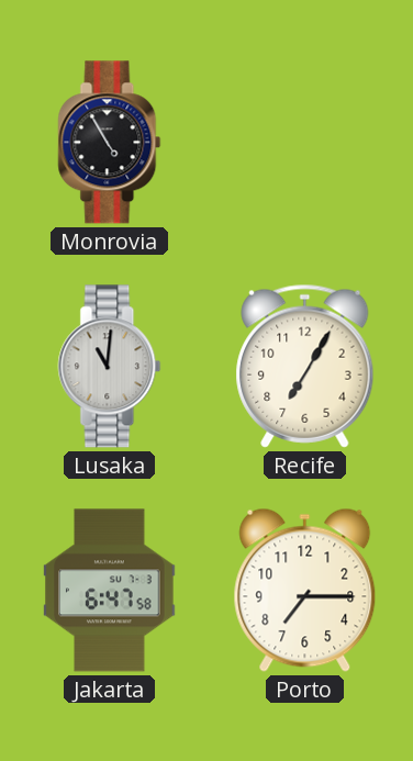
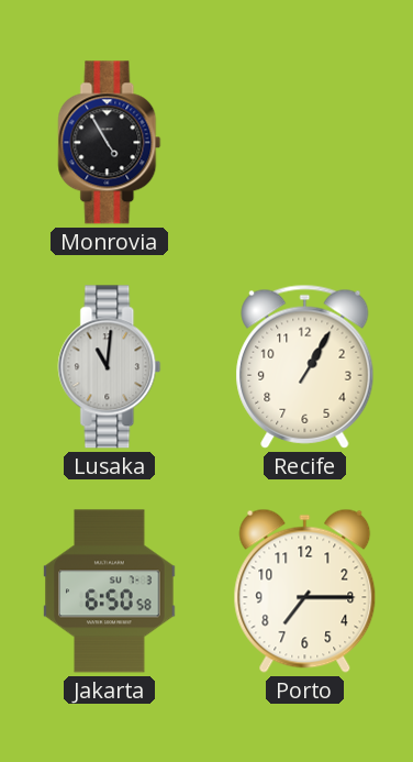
Recife: 7:05 -> 1:05
Jakarta: 6:47 -> 6:50
